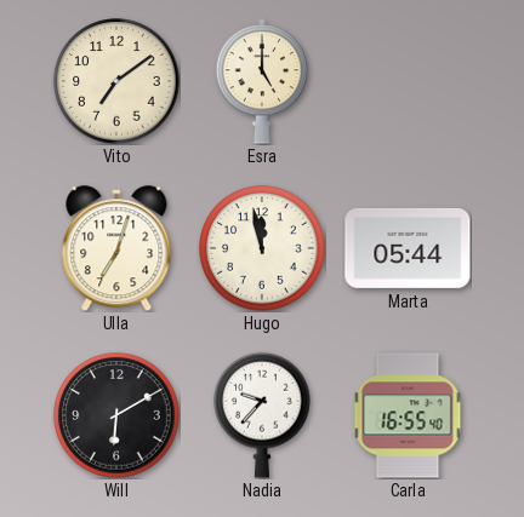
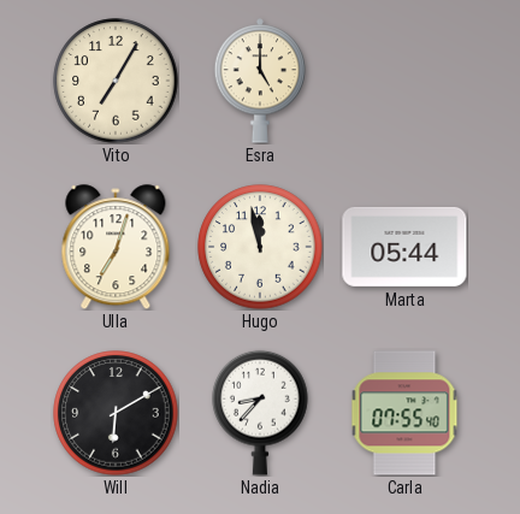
Vito: 7:09 -> 7:05
Nadia: 9:37 -> 8:37
Carla: 16:55 -> 07:55
